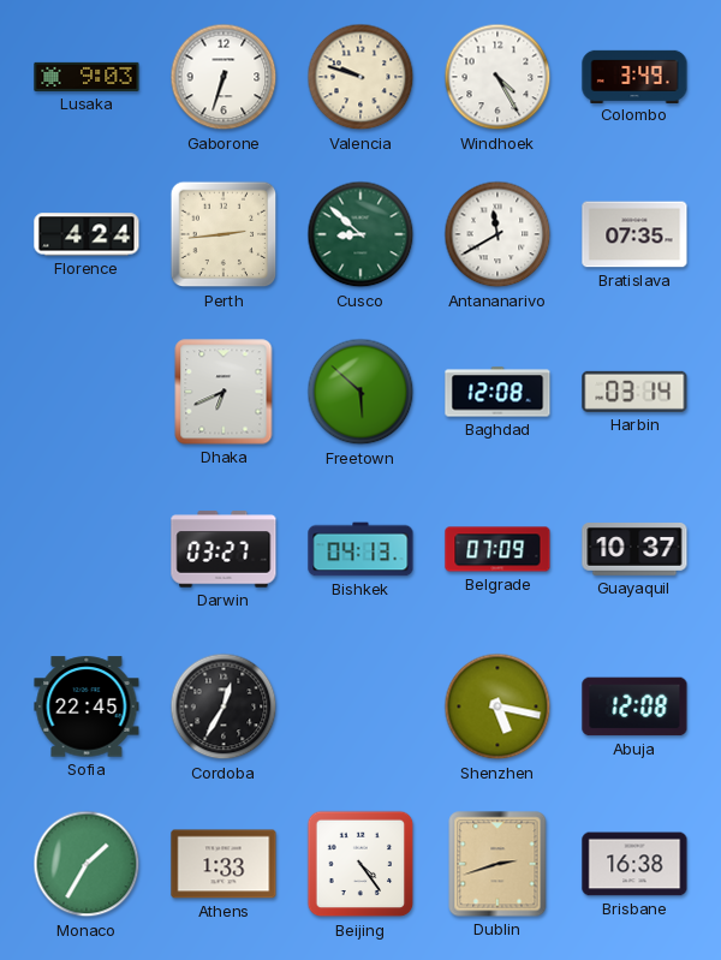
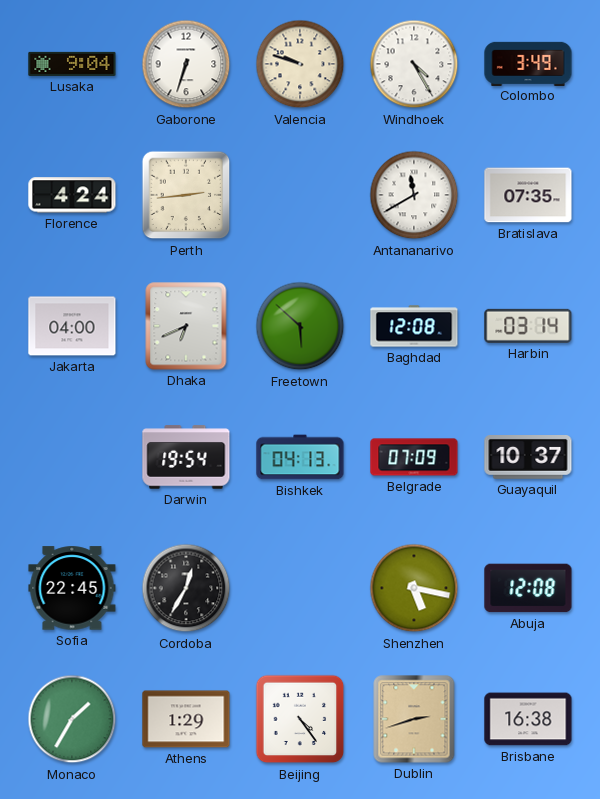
Lusaka: 9:03 -> 9:04
Cusco: 8:52 -> none
Jakarta: none -> 04:00
Darwin: 03:27 -> 19:54
Athens: 1:33 -> 1:29
